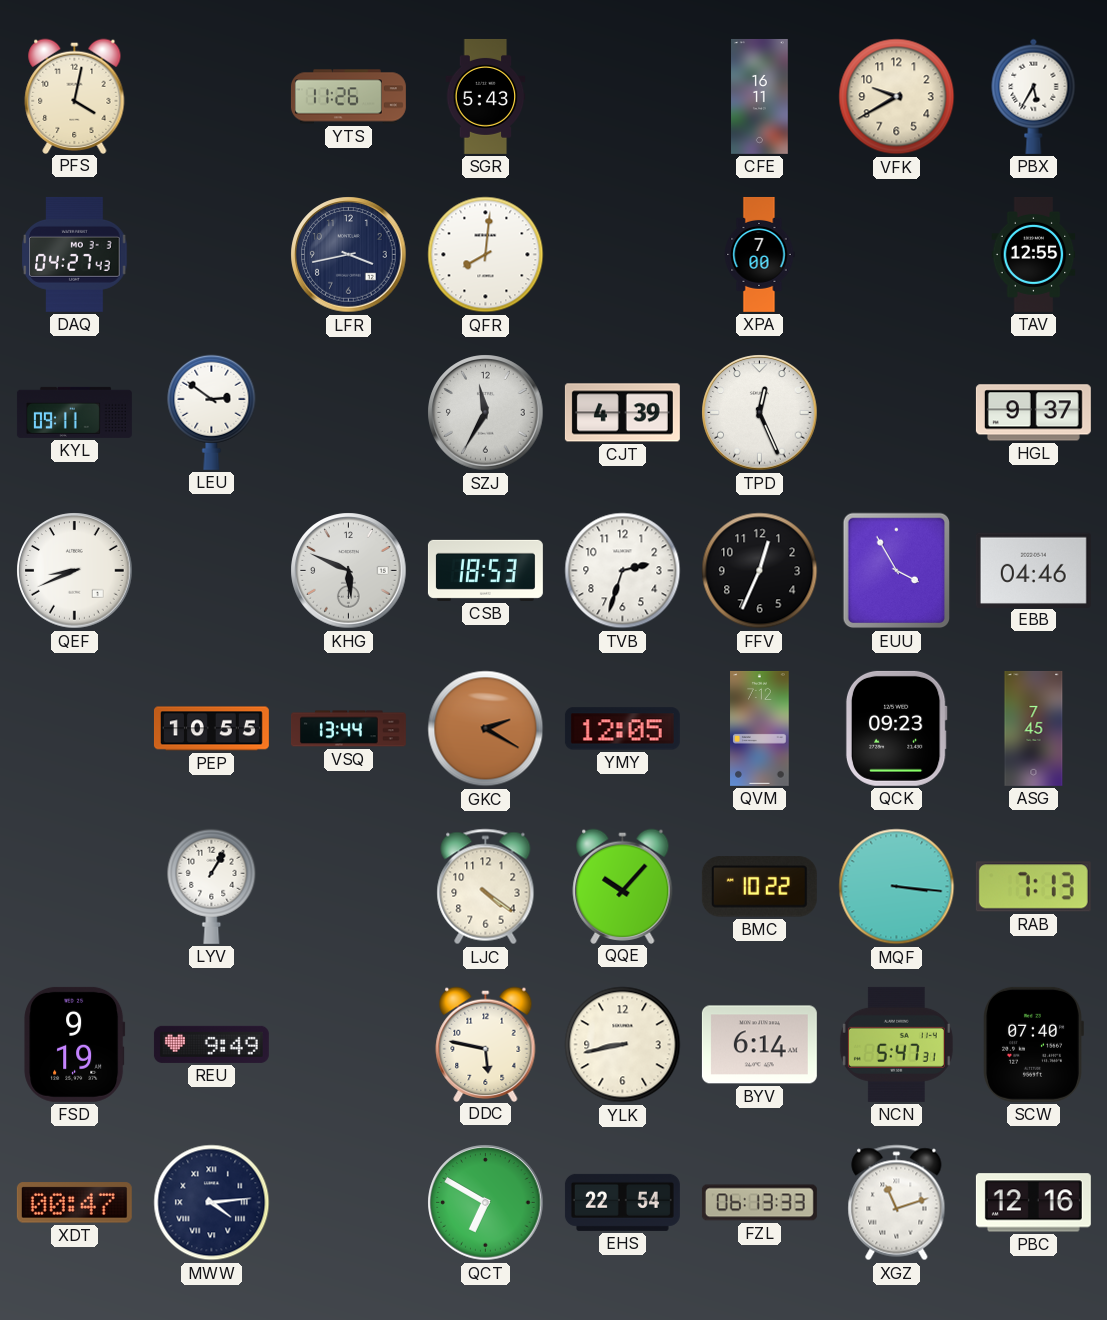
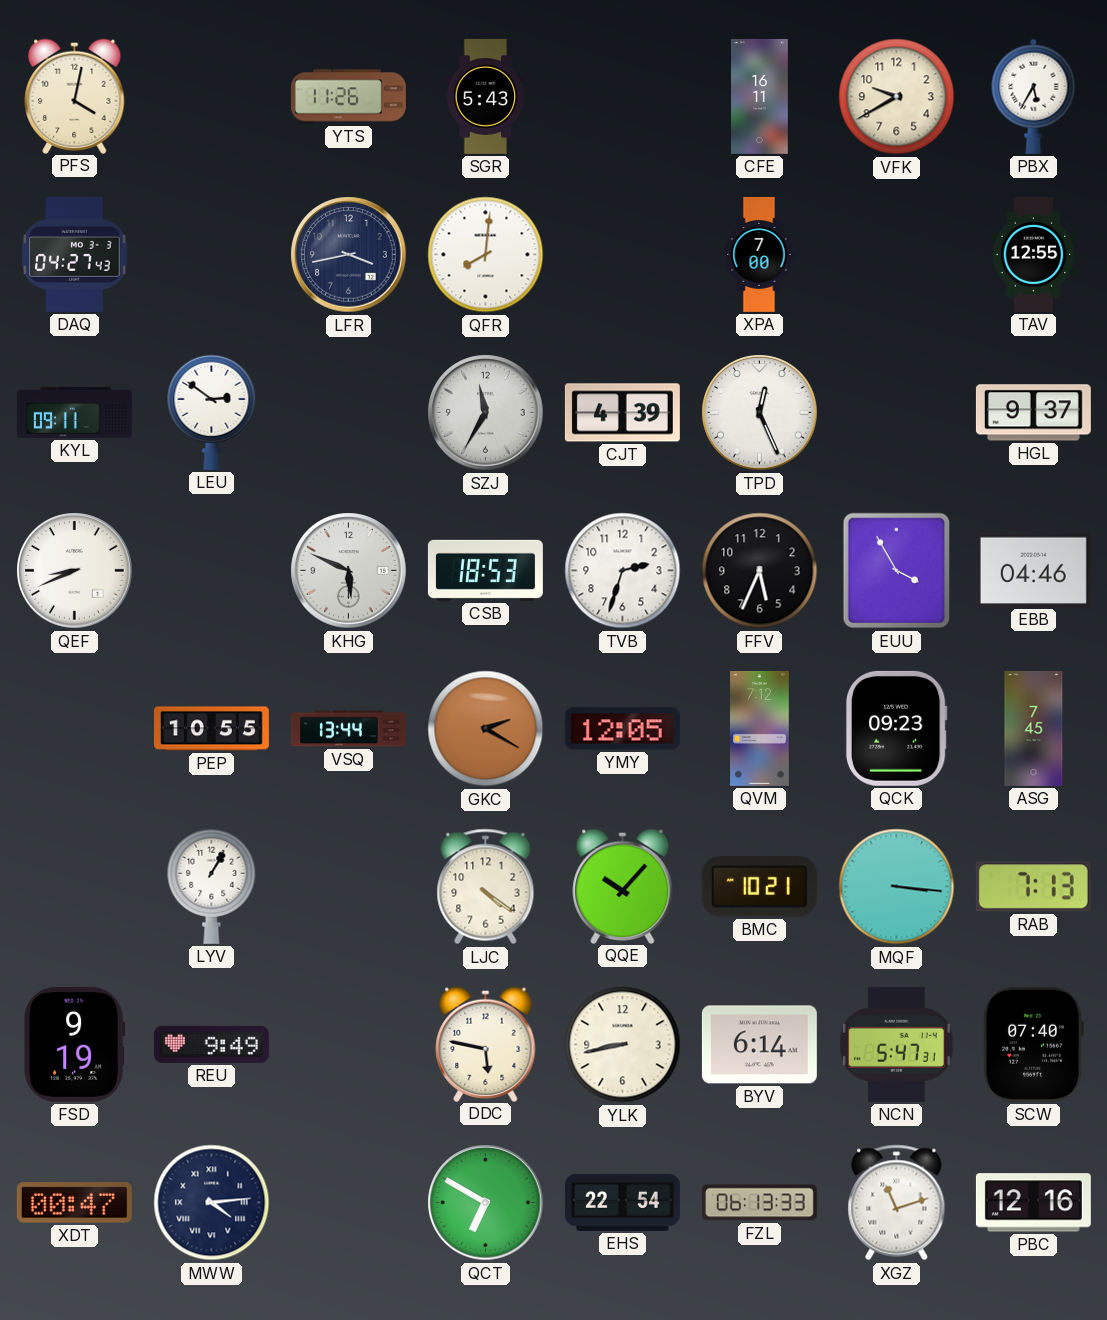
FFV: 12:34 -> 5:34
BMC: 10:22 -> 10:21
